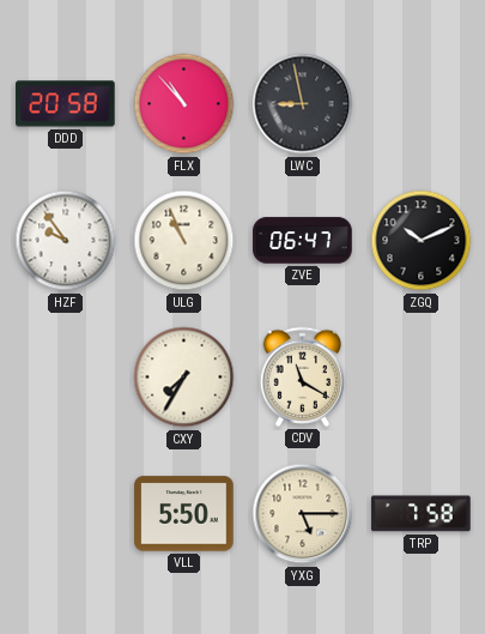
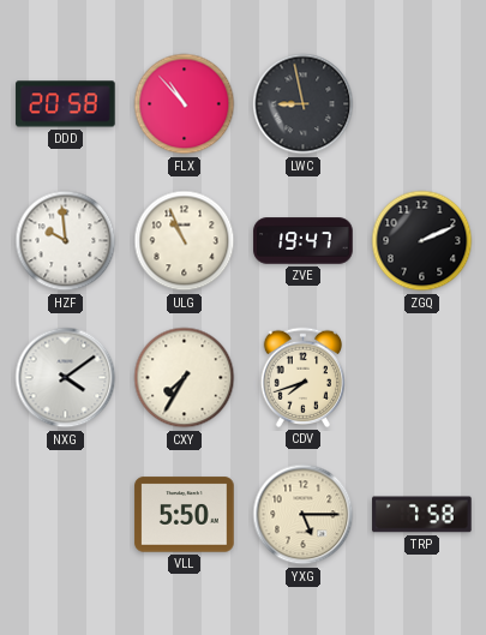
HZF: 9:54 -> 9:59
ZVE: 06:47 -> 19:47
ZGQ: 10:11 -> 2:11
NXG: none -> 4:09
CDV: 11:20 -> 7:42
